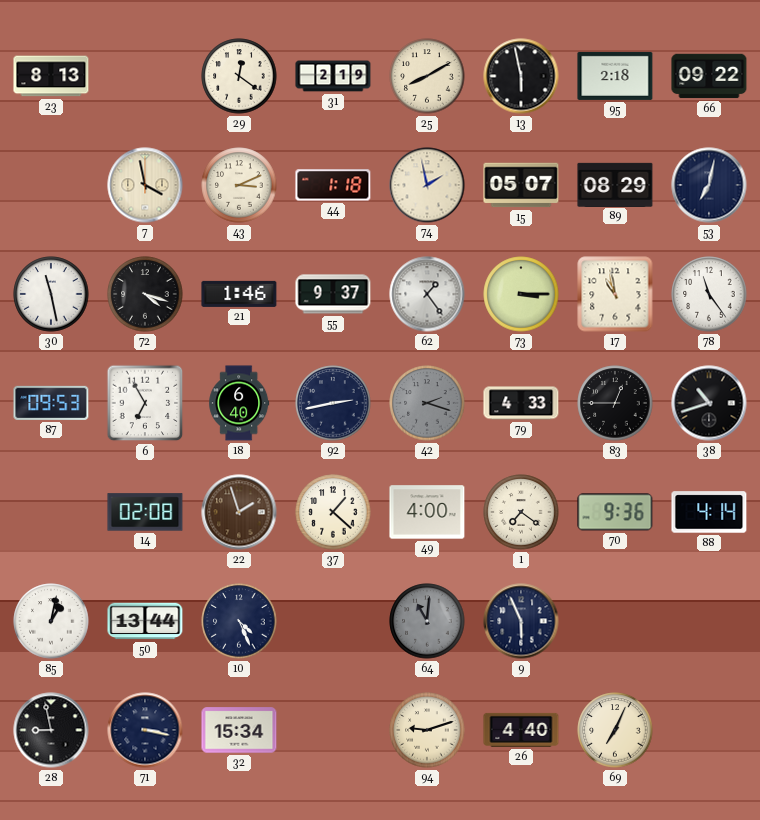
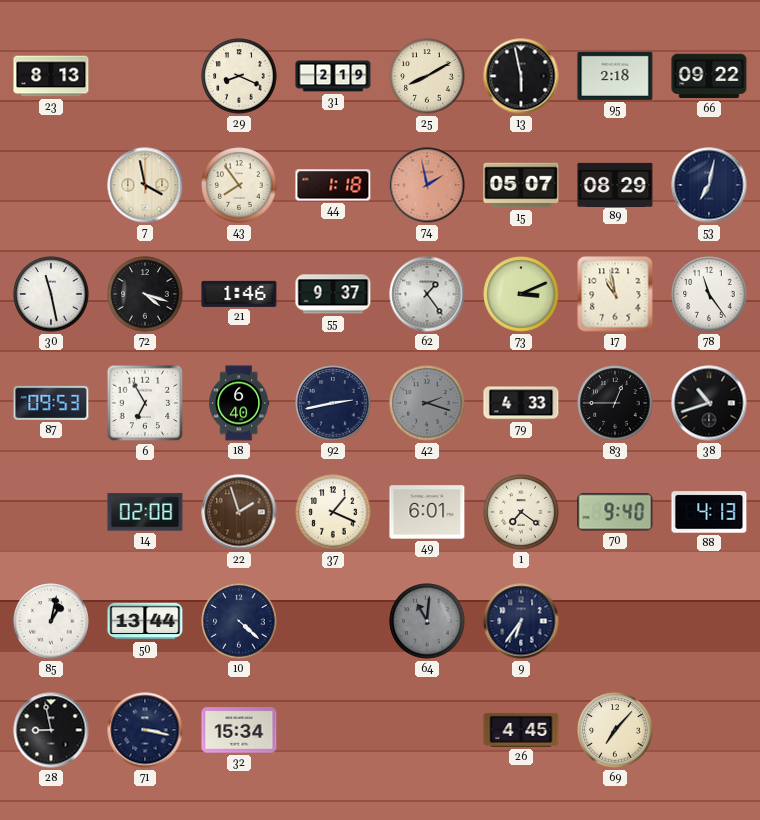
29: 12:21 -> 8:19
43: 3:11 -> 7:54
74 dial: cream -> salmon
73: 3:15 -> 3:11
37: 1:22 -> 1:19
49: 4:00 -> 6:01
70: 9:36 -> 9:40
88: 4:14 -> 4:13
10: 4:26 -> 4:22
9: 5:56 -> 6:36
94: 9:12 -> none
26: 4:40 -> 4:45
69: 7:04 -> 7:07
